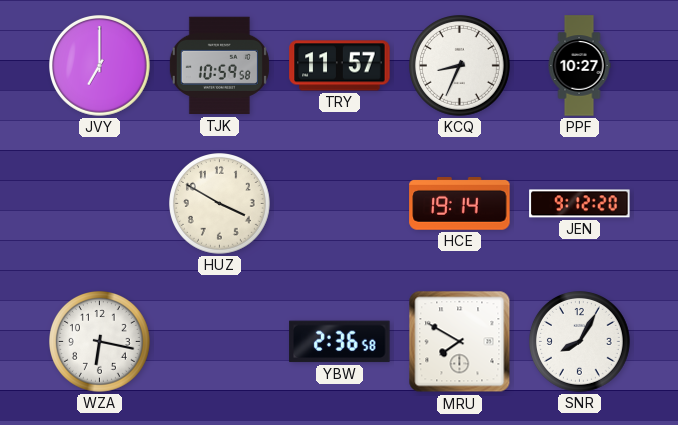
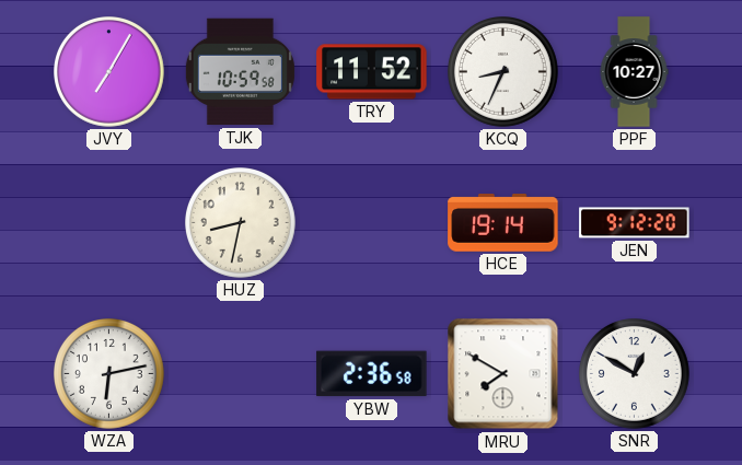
JVY: 7:00 -> 7:05
TRY: 11:57 -> 11:52
HUZ: 3:50 -> 8:32
WZA: 6:17 -> 6:13
SNR: 8:05 -> 12:50
